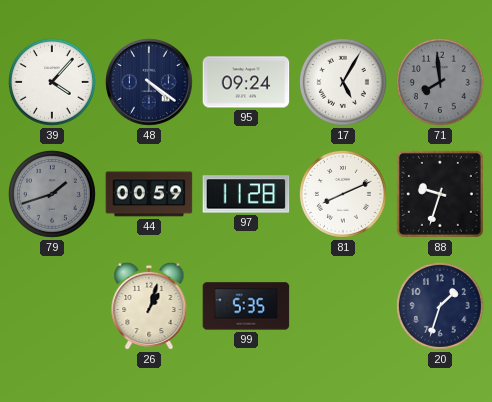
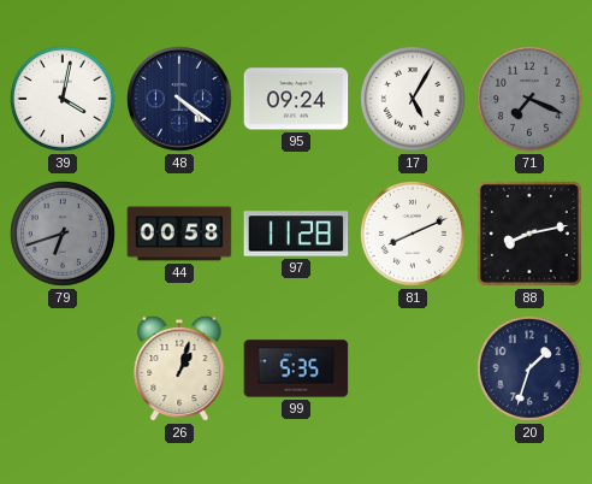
39: 4:07 -> 4:02
71: 7:59 -> 7:19
79: 1:42 -> 6:42
44: 00:59 -> 00:58
88: 9:33 -> 8:13
